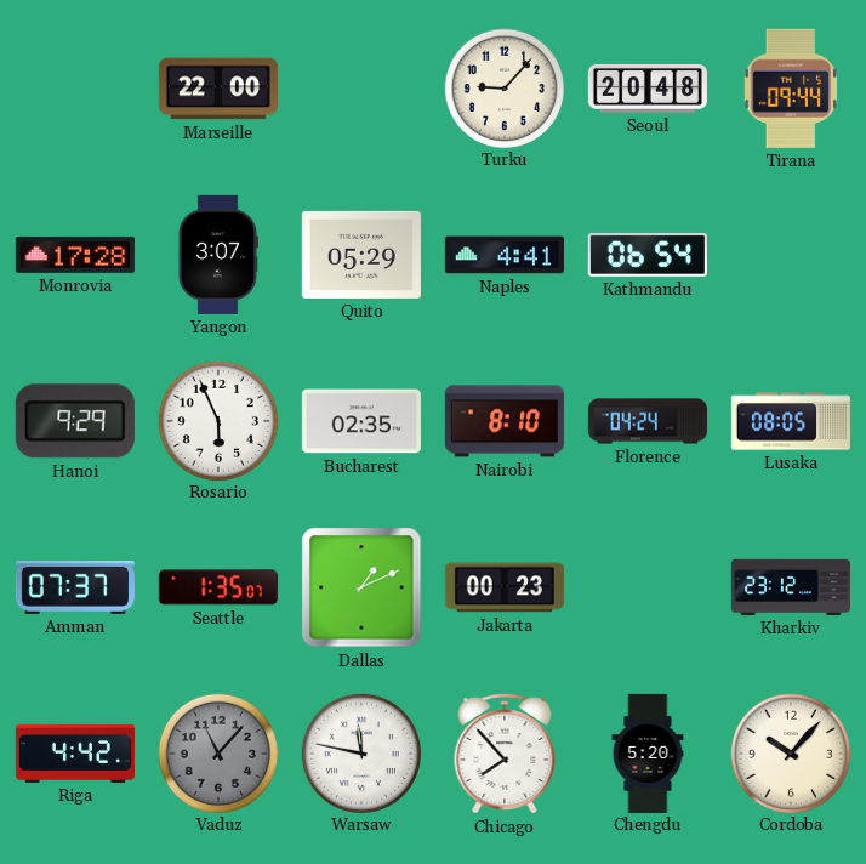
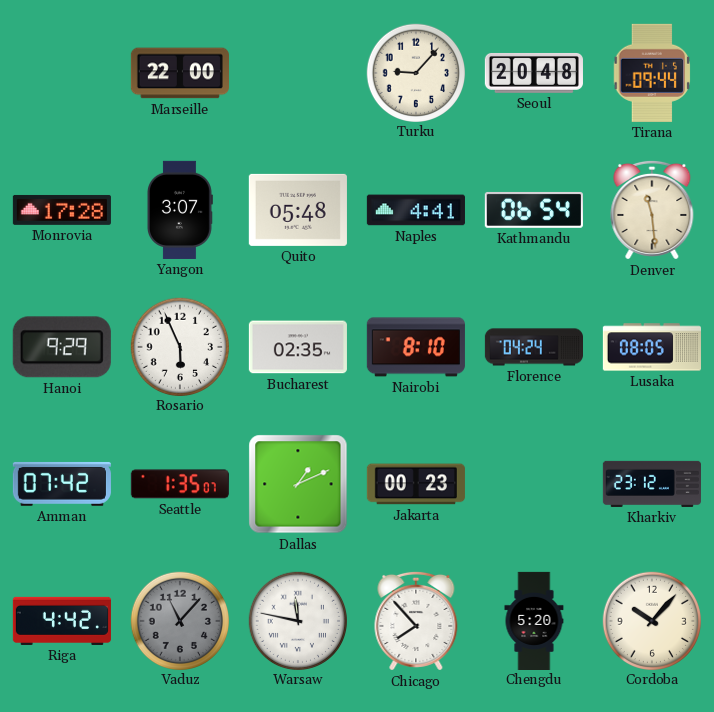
Quito: 05:29 -> 05:48
Denver: none -> 11:29
Amman: 07:37 -> 07:42
